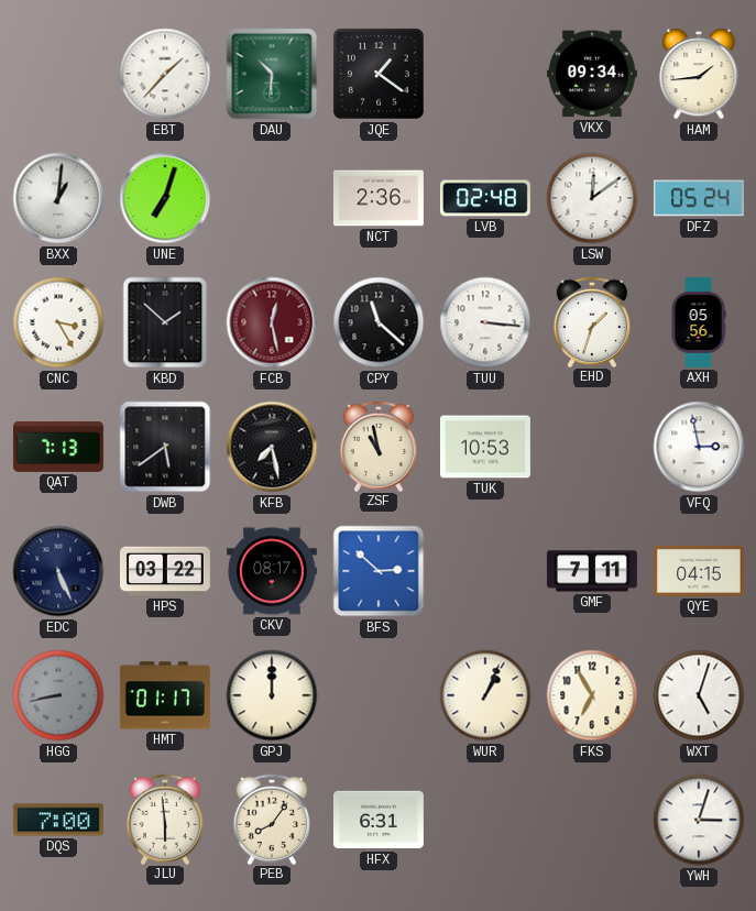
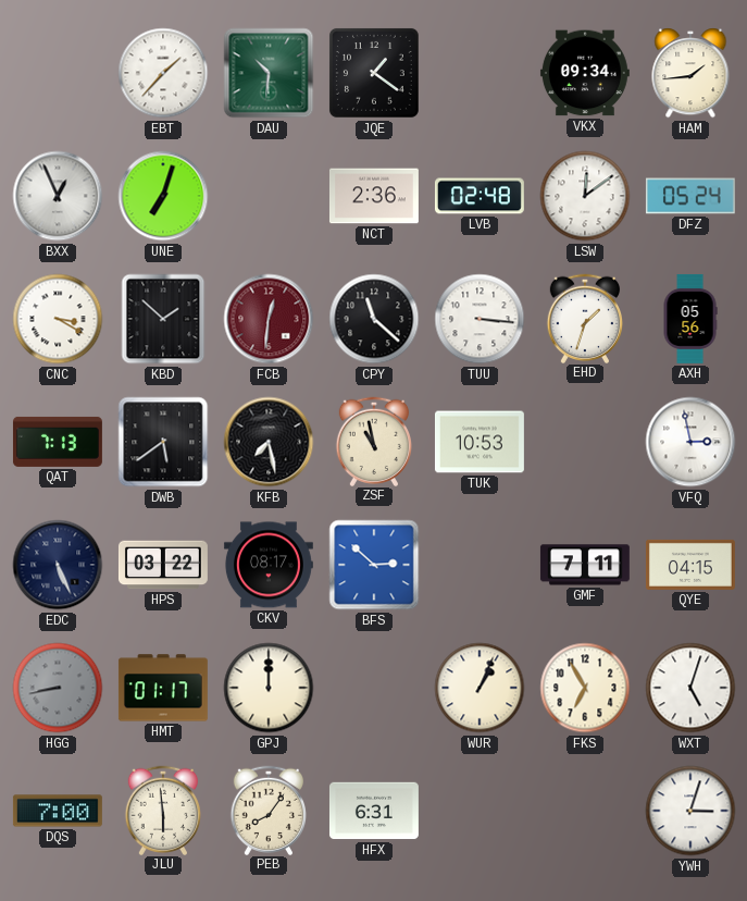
BXX: 1:01 -> 12:56
CNC: 3:25 -> 3:20
FCB: 12:28 -> 12:31
